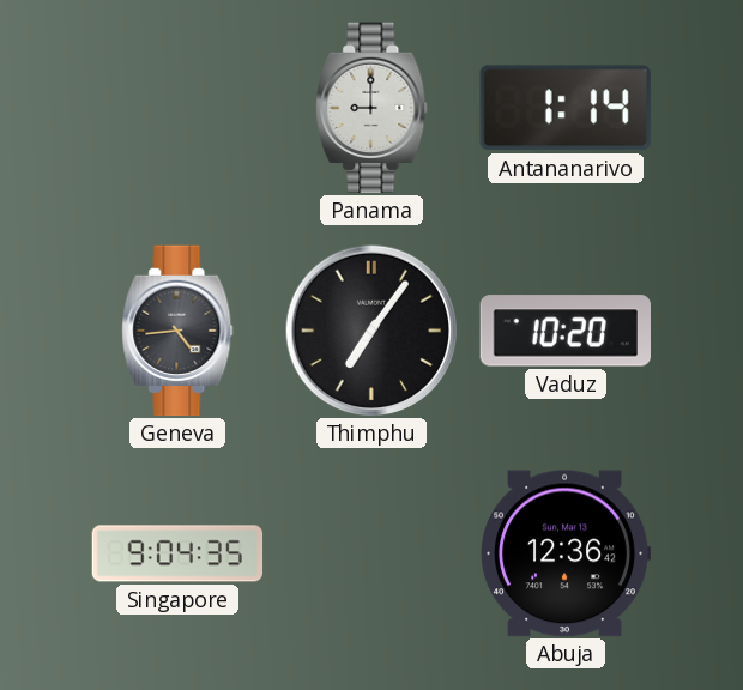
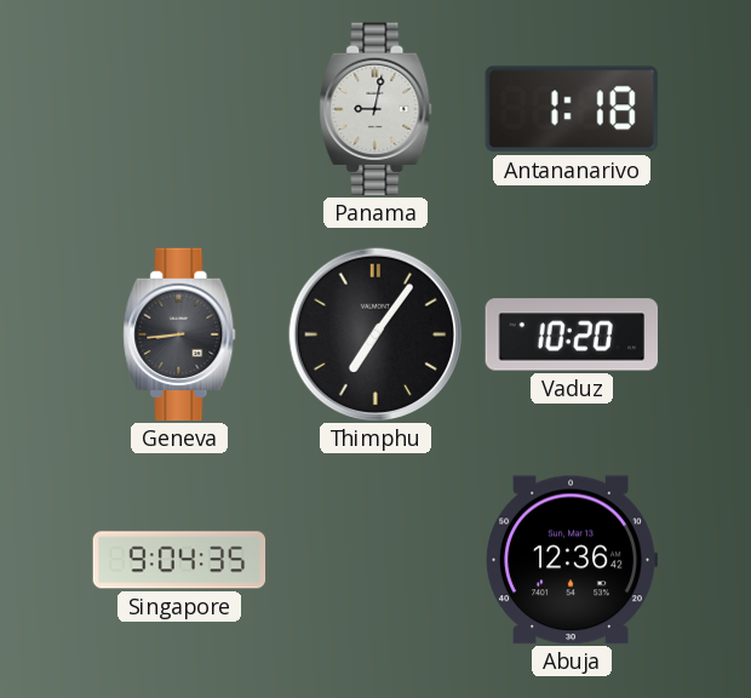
Panama: 9:00 -> 9:02
Antananarivo: 1:14 -> 1:18
Geneva: 4:44 -> 8:44
